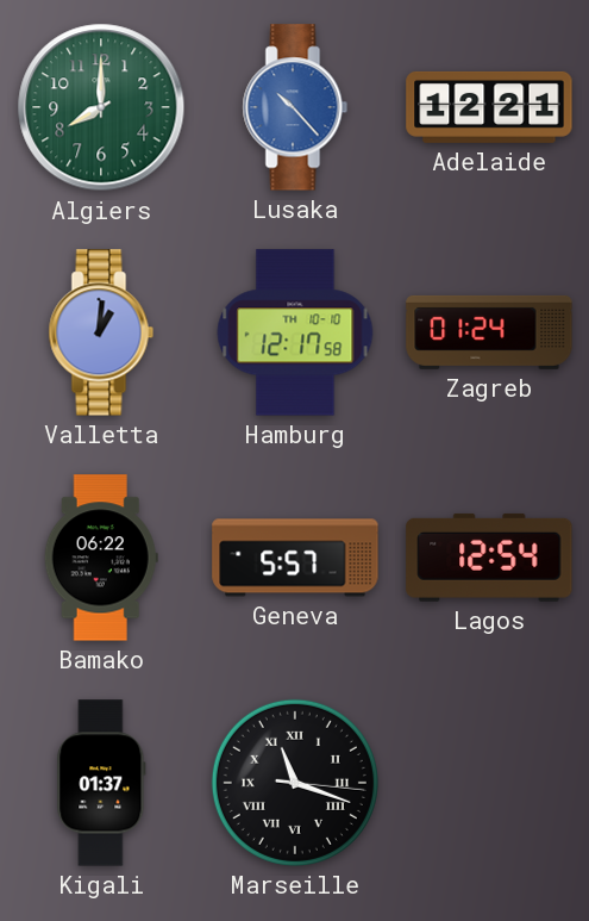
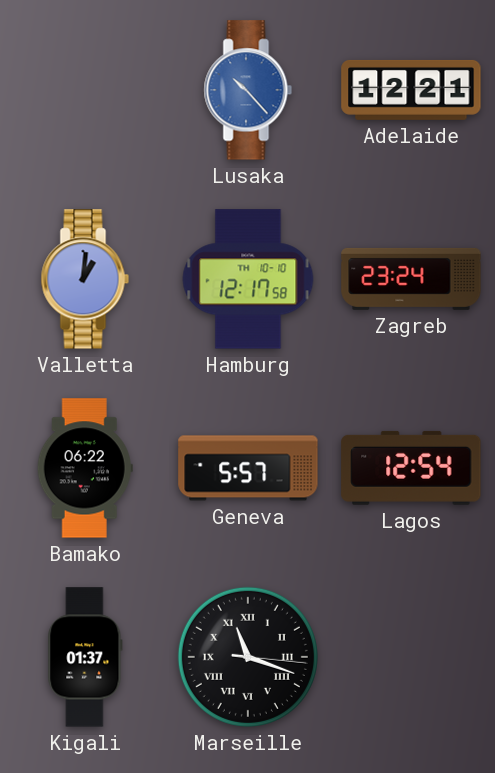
Algiers: 8:00 -> none
Zagreb: 01:24 -> 23:24
